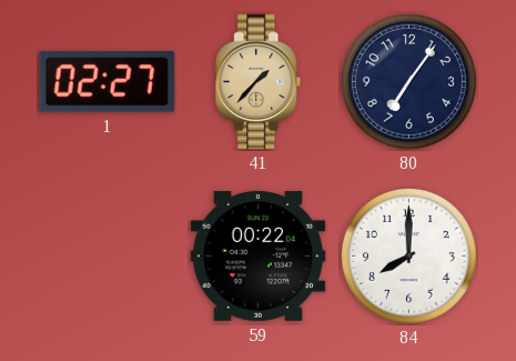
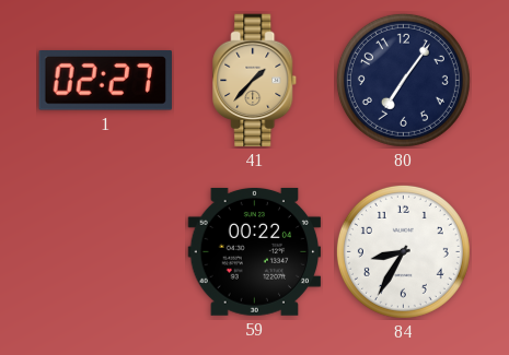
84: 8:00 -> 8:35
